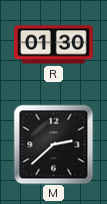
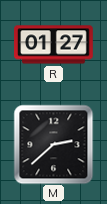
R: 01:30 -> 01:27
